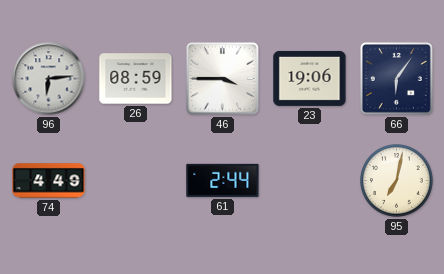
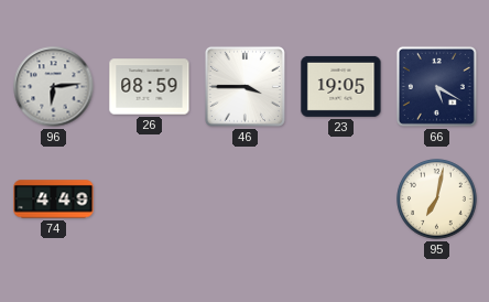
23: 19:06 -> 19:05
66: 6:06 -> 5:20
61: 2:44 -> none
